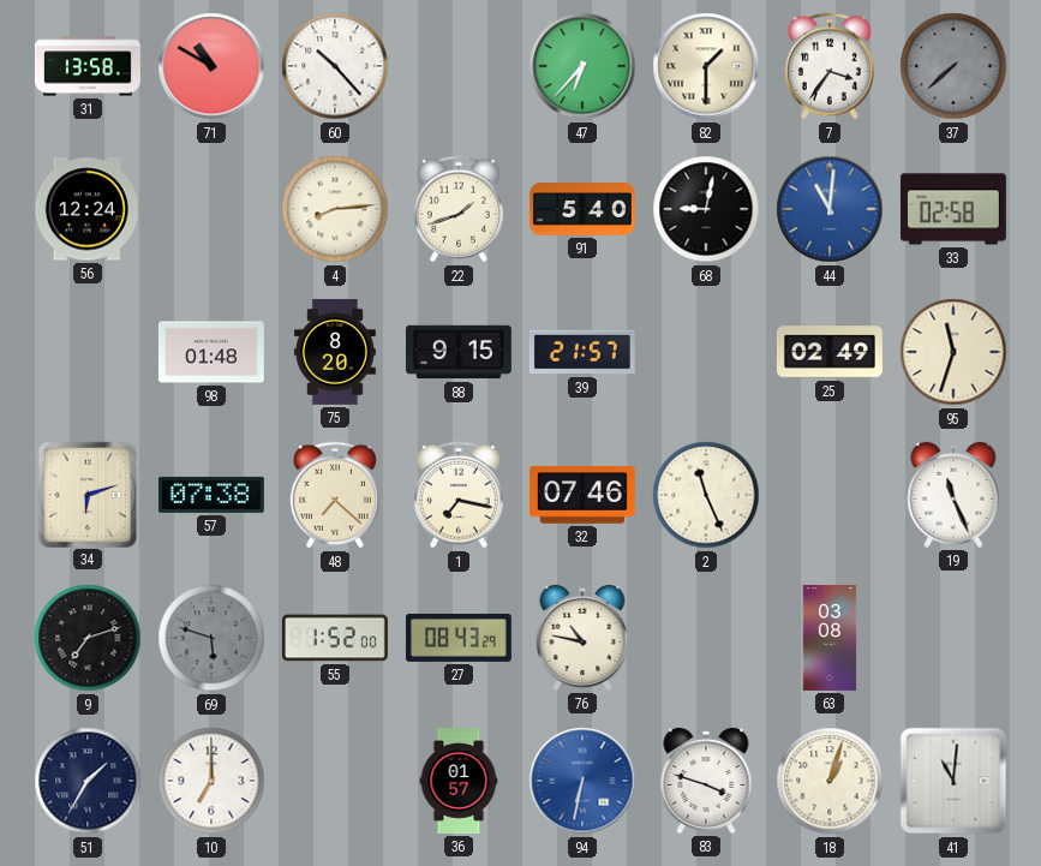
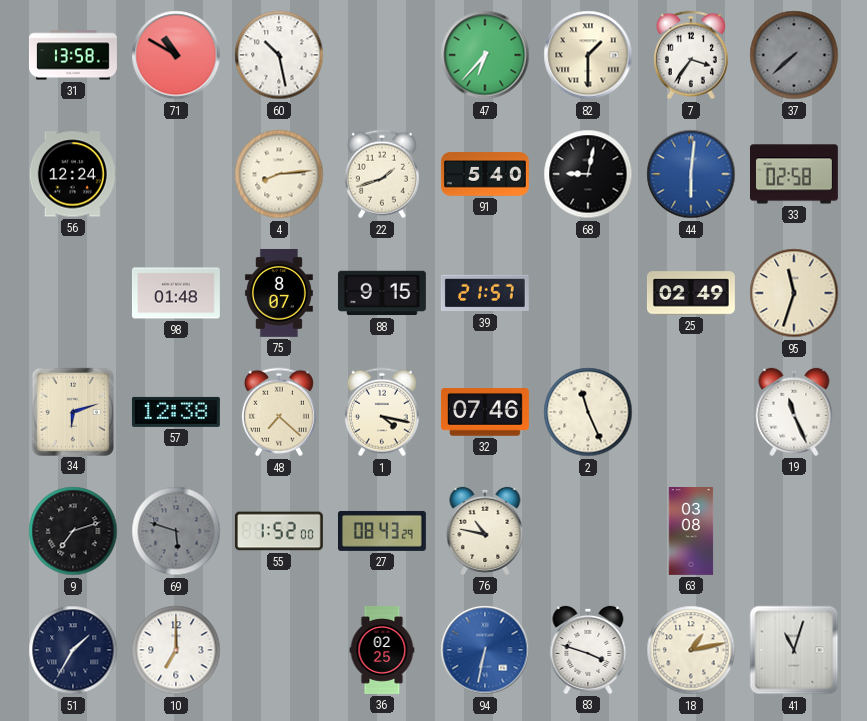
60: 10:23 -> 10:28
44: 11:01 -> 6:01
75: 8:20 -> 8:07
57: 07:38 -> 12:38
1: 7:17 -> 4:17
36: 01:57 -> 02:25
18: 1:03 -> 1:13
41: 11:01 -> 11:03
